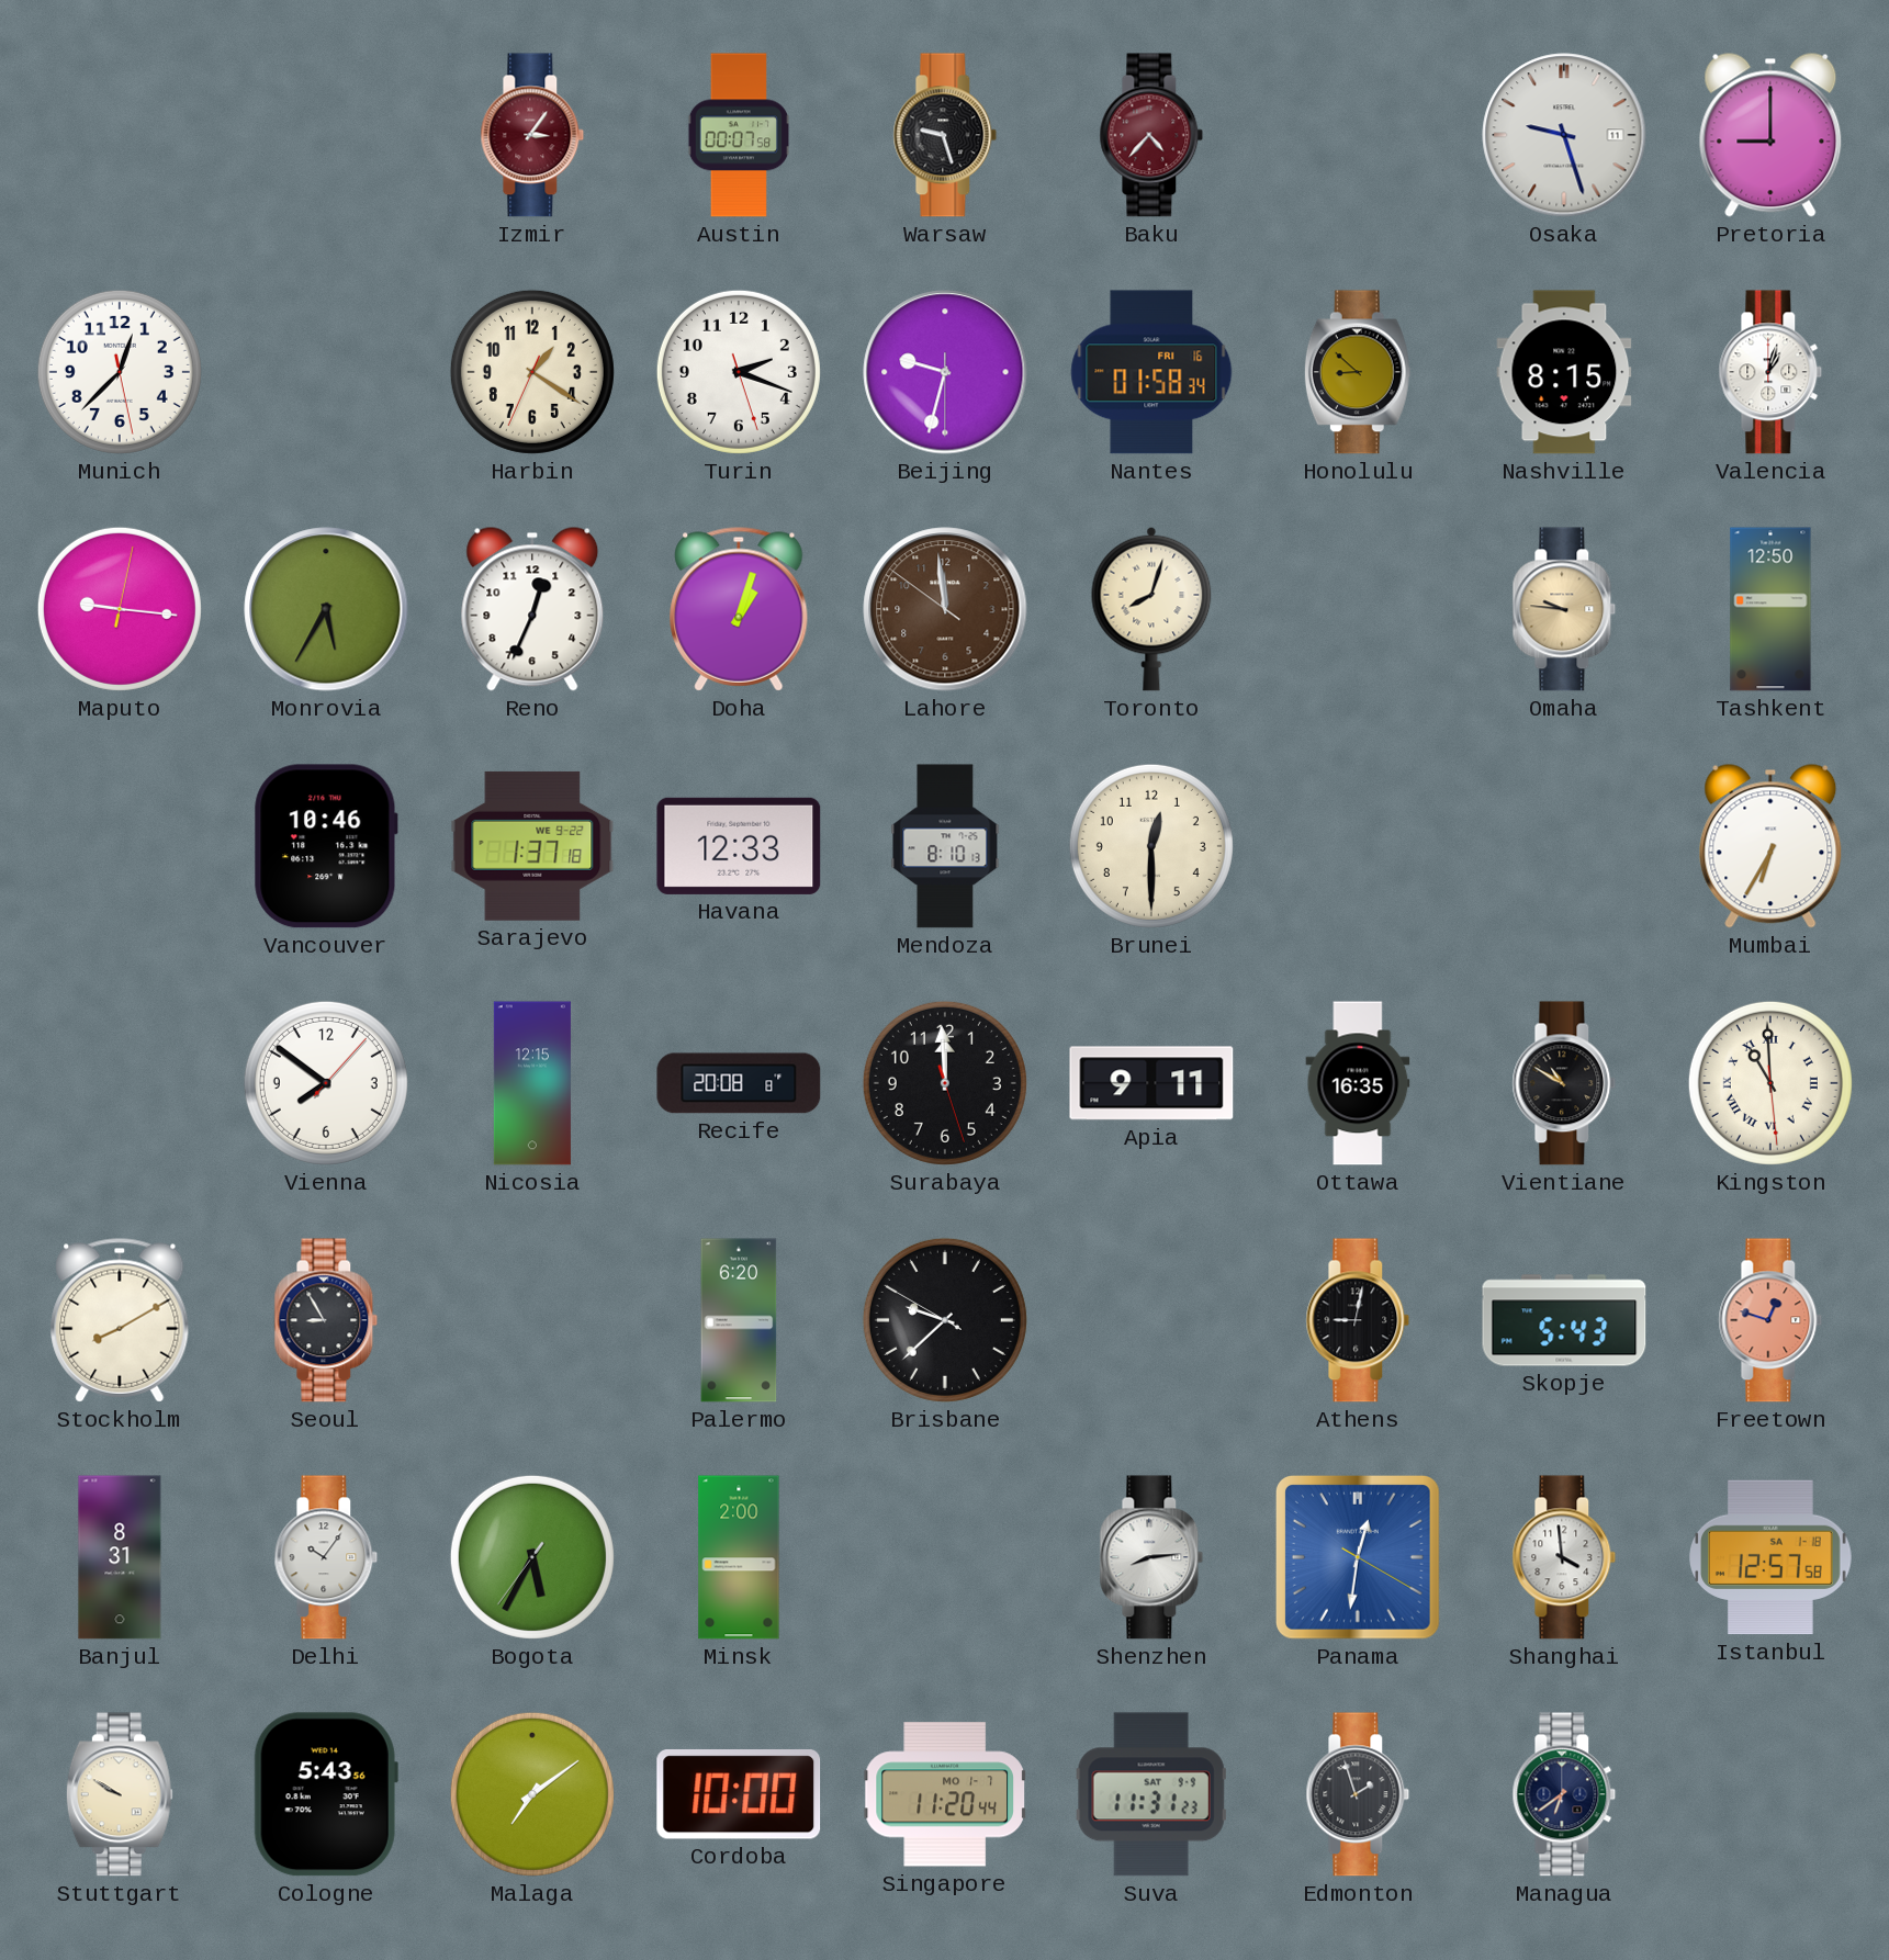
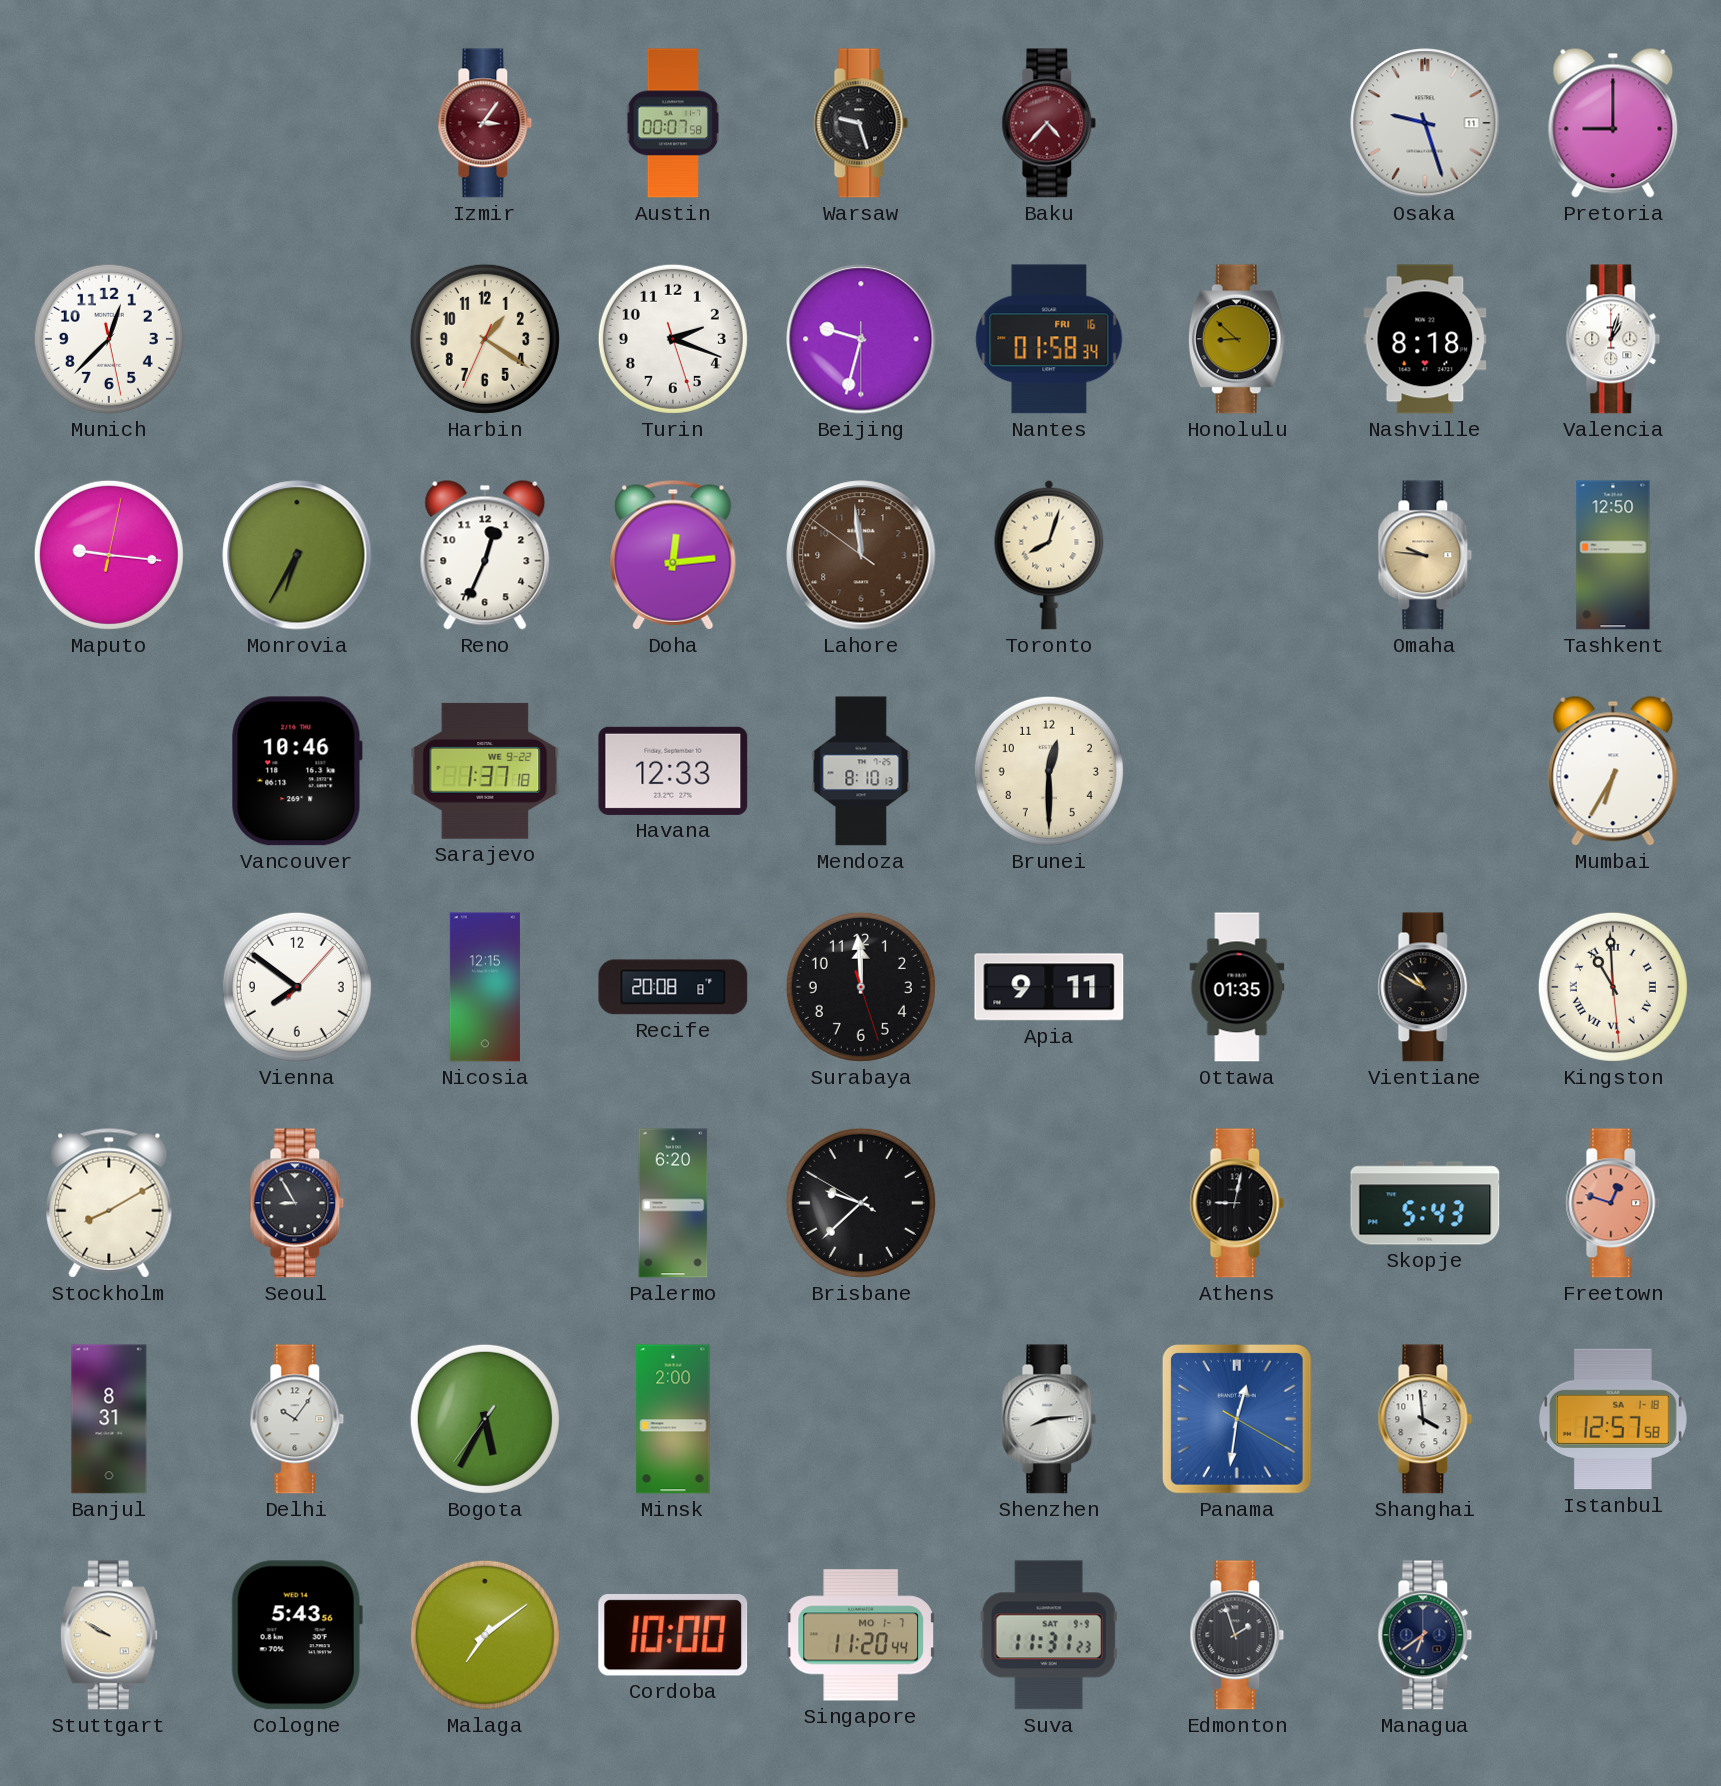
Nashville: 8:15 -> 8:18
Monrovia: 5:35 -> 6:35
Doha: 1:03 -> 12:14
Ottawa: 16:35 -> 01:35
